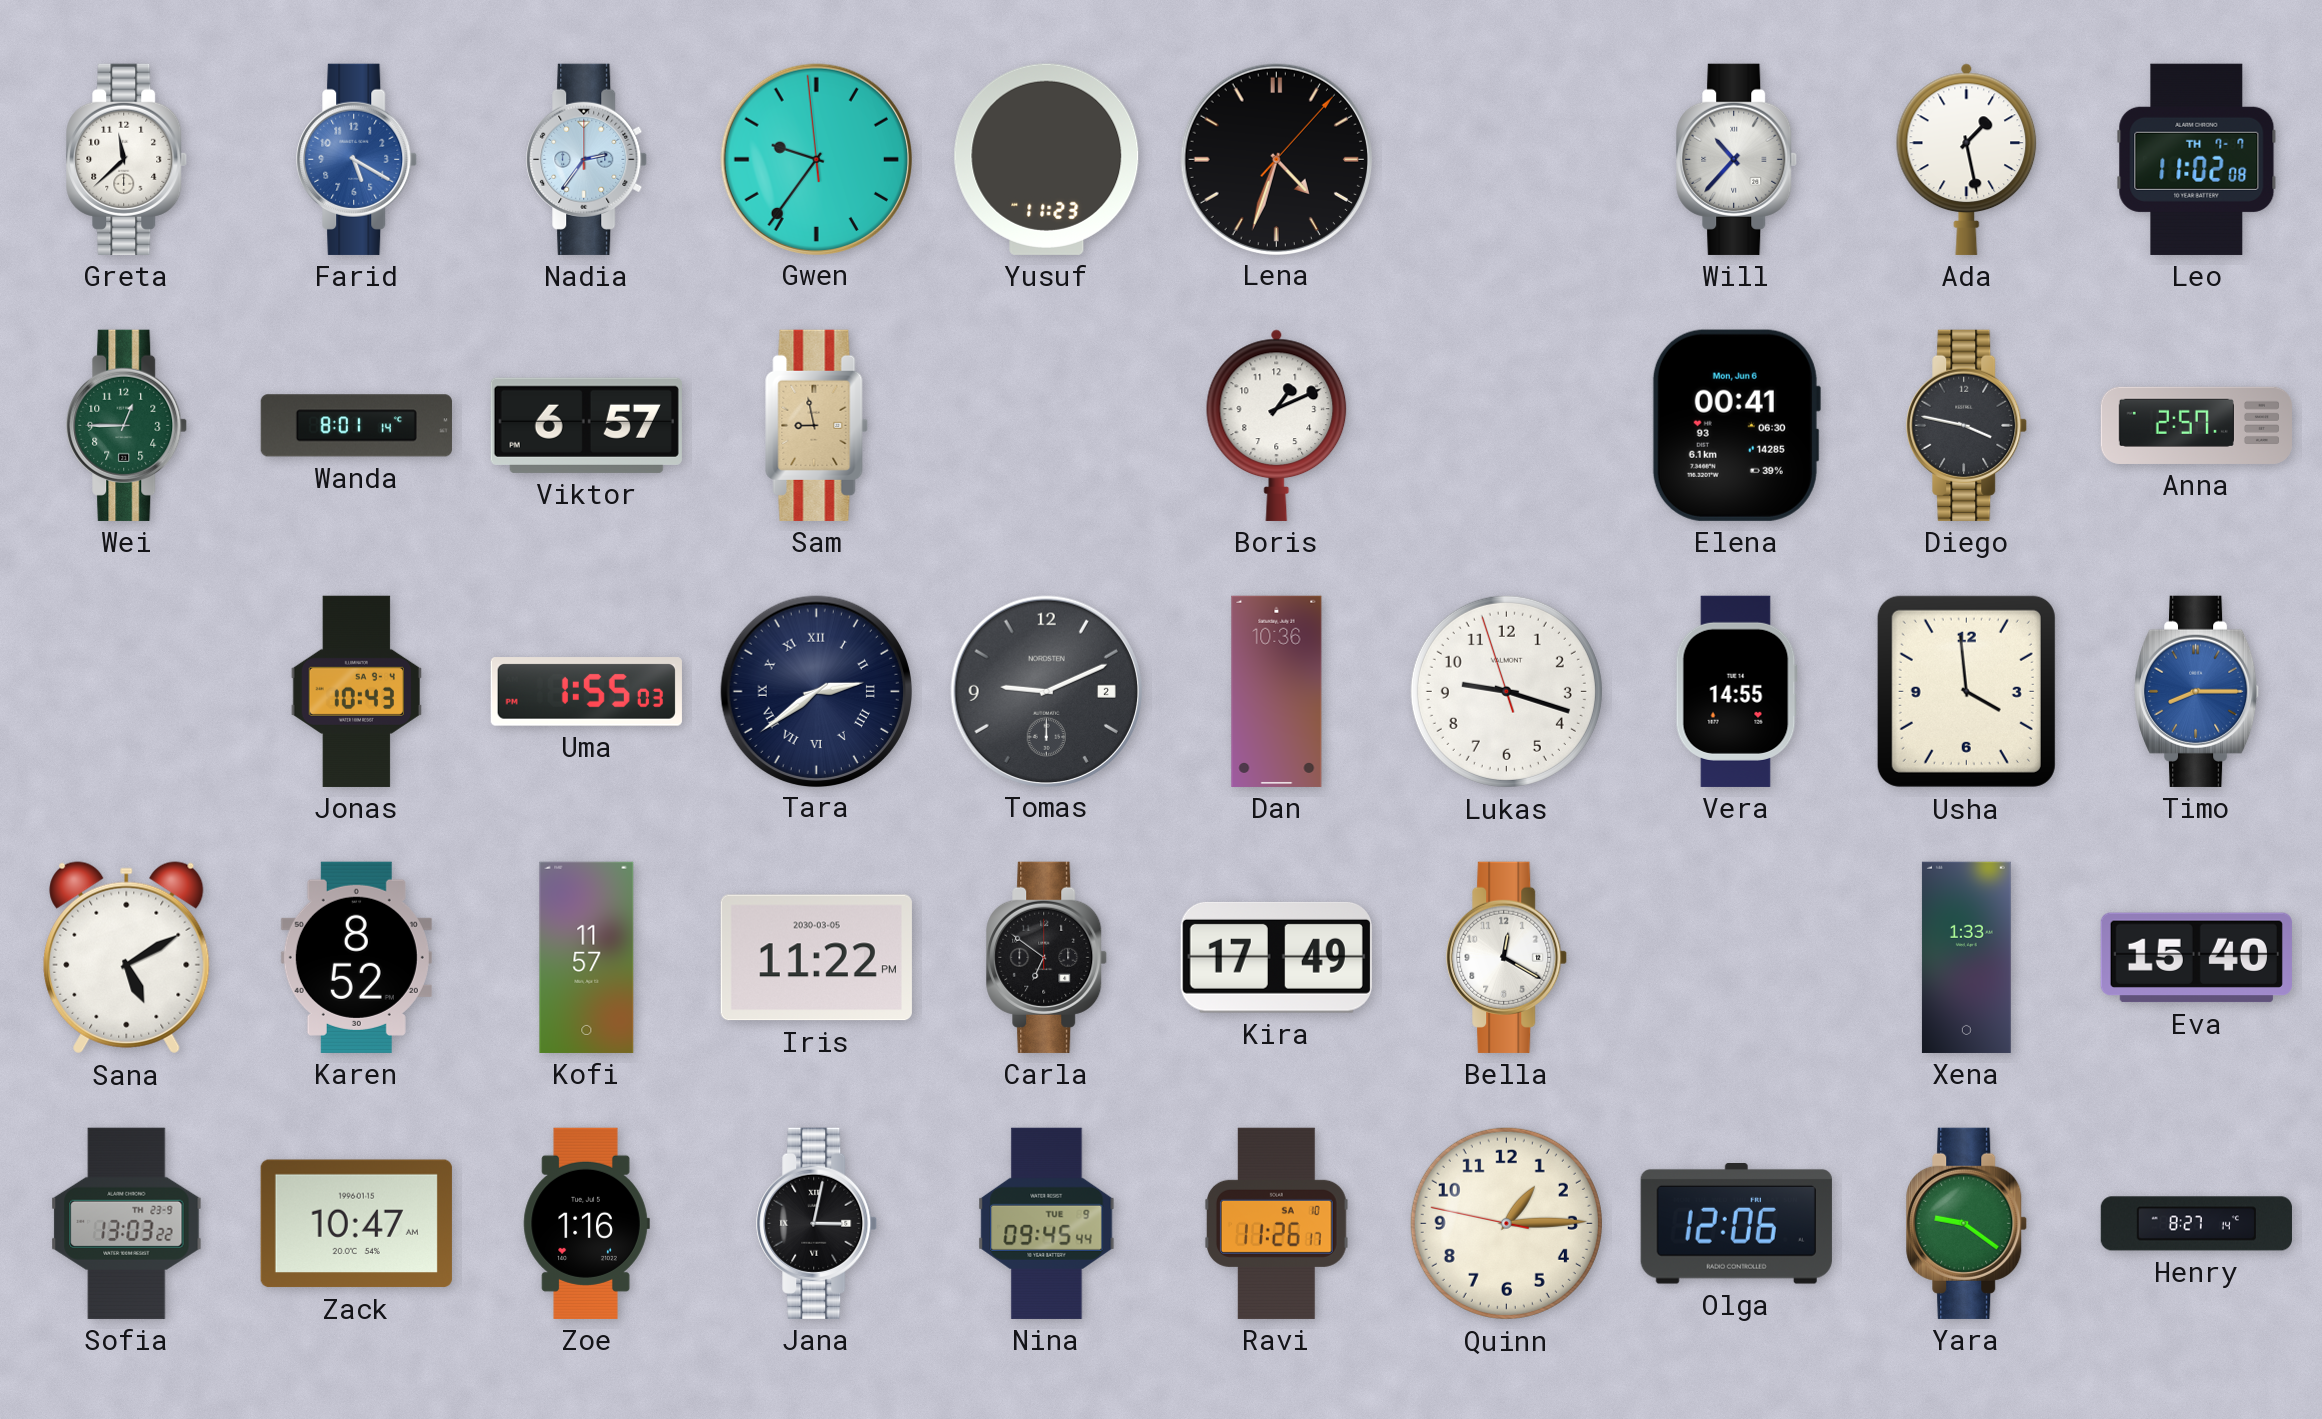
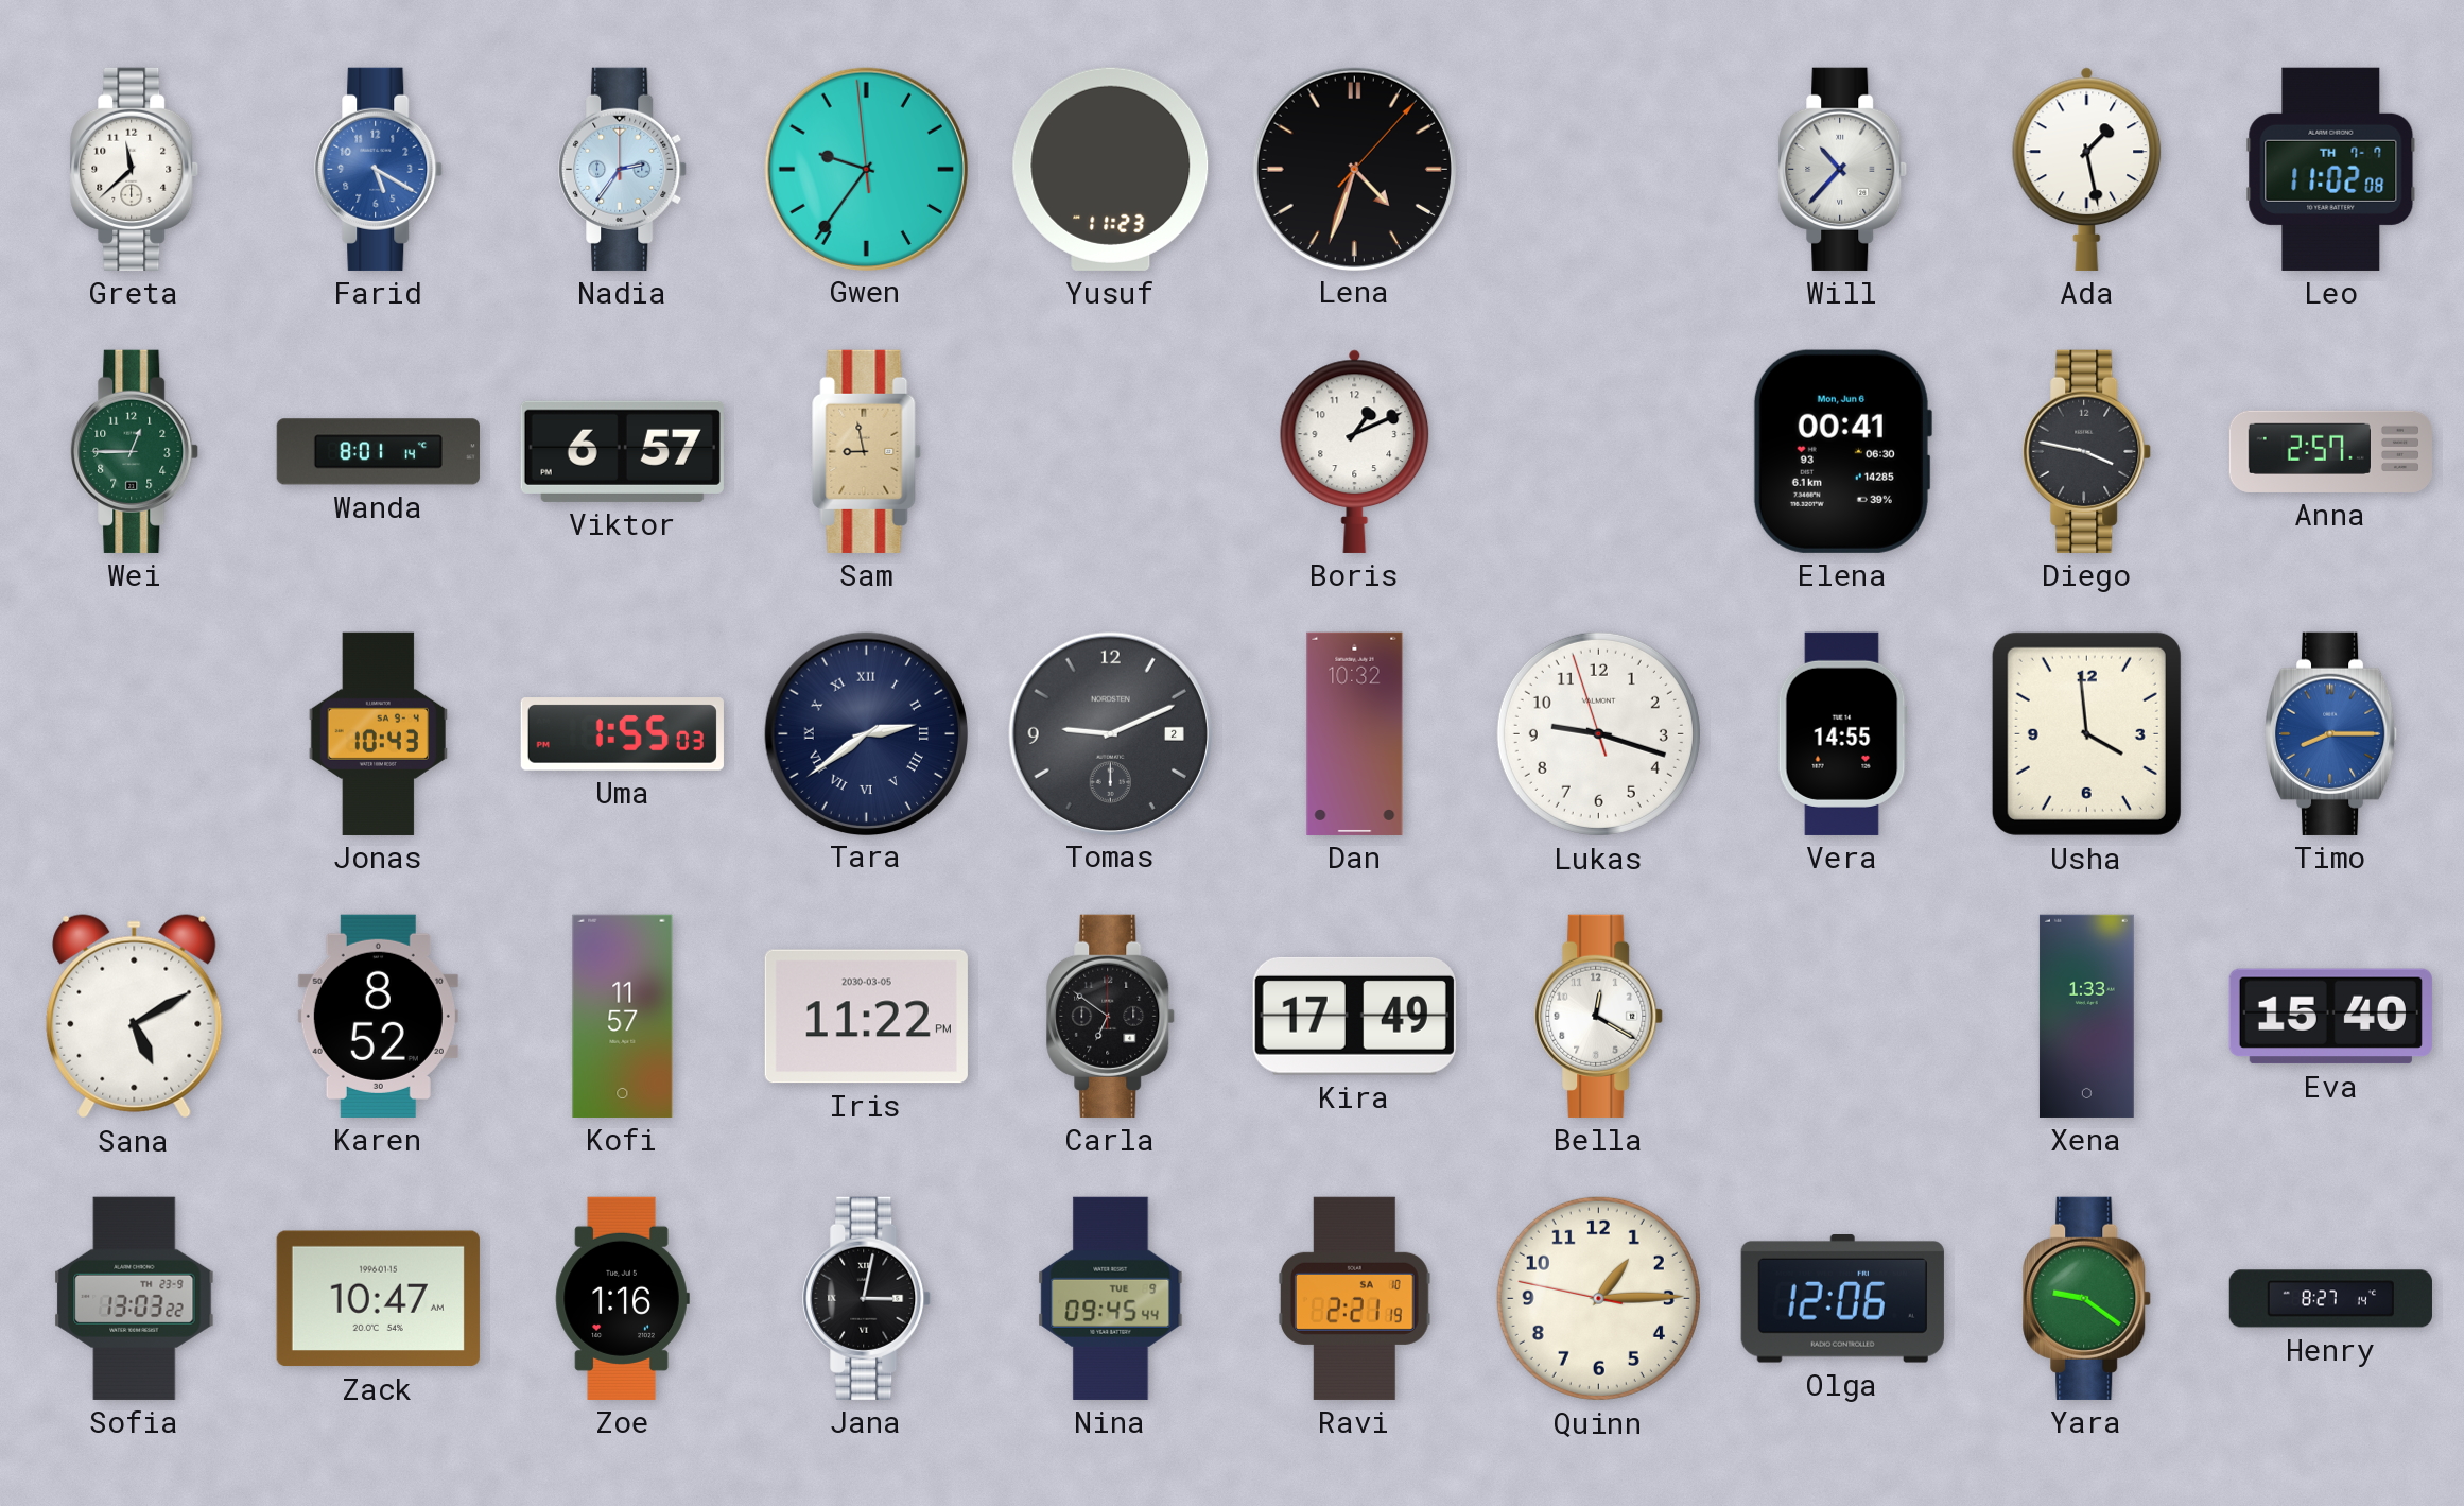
Dan: 10:36 -> 10:32
Ravi: 11:26 -> 2:21
